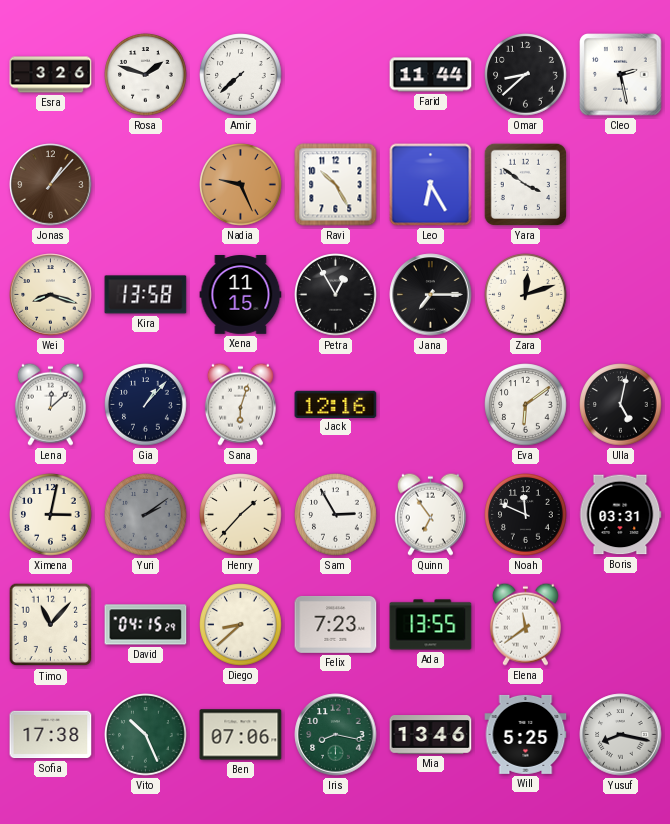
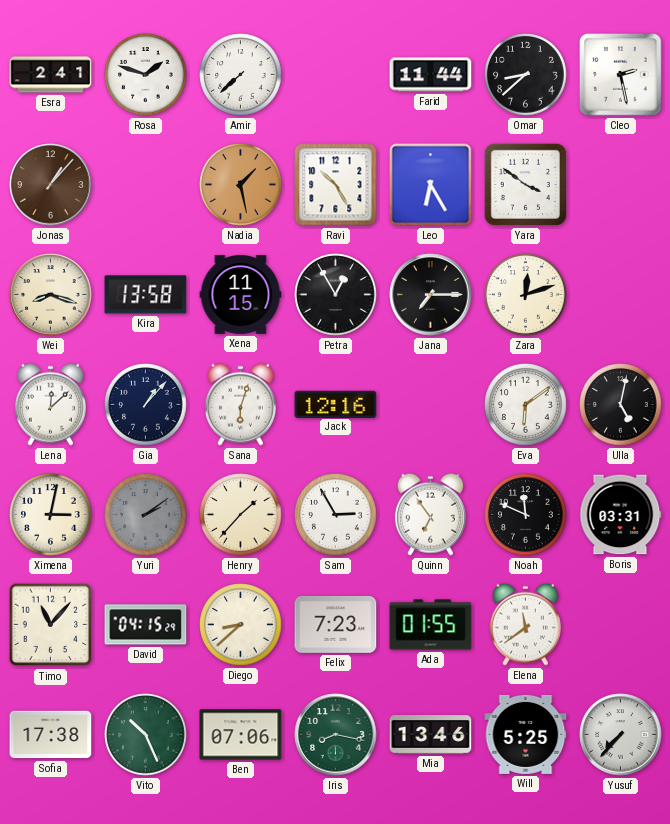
Esra: 3:26 -> 2:41
Nadia: 9:26 -> 1:28
Ada: 13:55 -> 01:55
Yusuf: 8:17 -> 7:37
